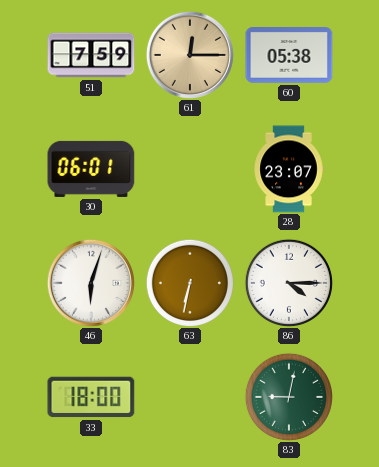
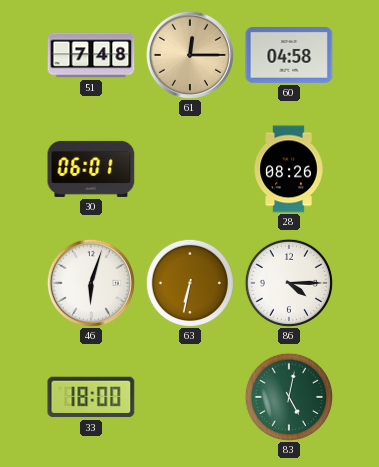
51: 7:59 -> 7:48
60: 05:38 -> 04:58
28: 23:07 -> 08:26
83: 9:02 -> 5:02
